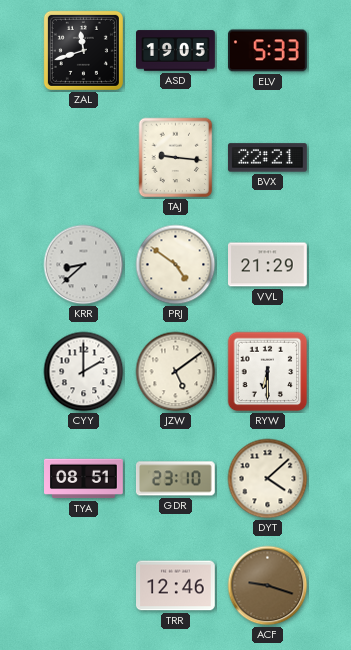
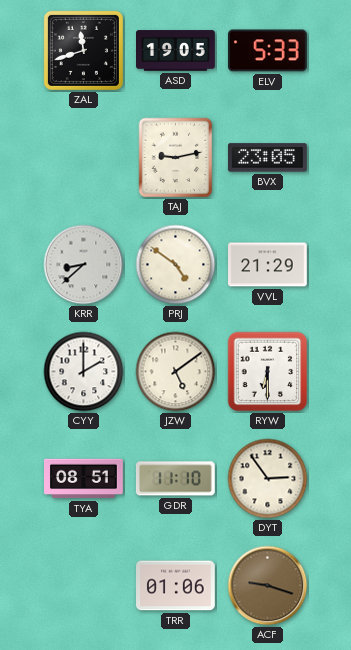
TAJ: 9:16 -> 9:13
BVX: 22:21 -> 23:05
GDR: 23:10 -> 11:10
DYT: 4:08 -> 2:54
TRR: 12:46 -> 01:06
